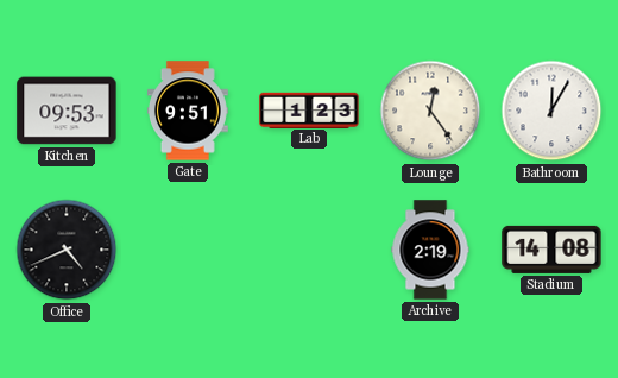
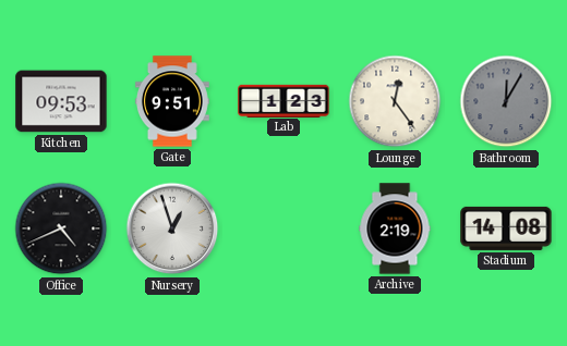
Bathroom dial: white -> grey
Nursery: none -> 12:57
